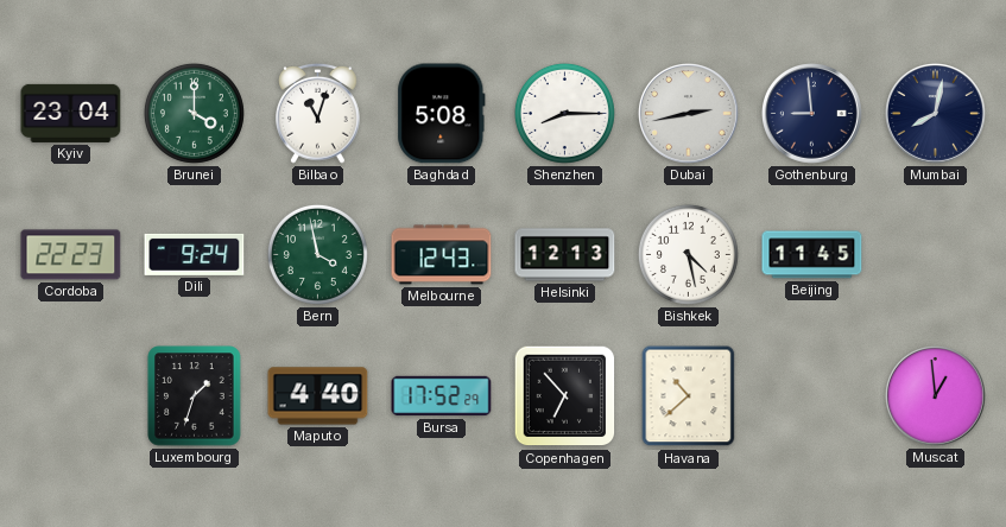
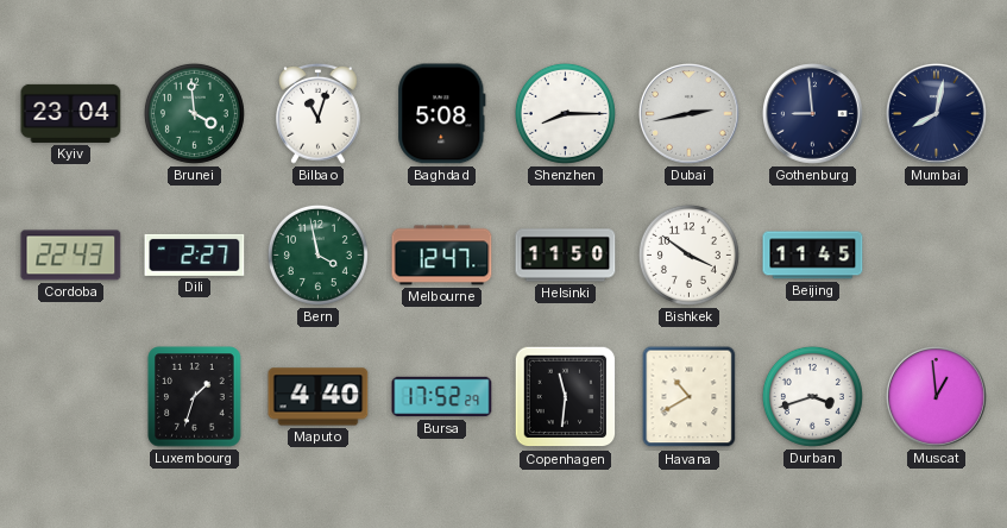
Brunei: 4:00 -> 3:59
Cordoba: 22:23 -> 22:43
Dili: 9:24 -> 2:27
Melbourne: 12:43 -> 12:47
Helsinki: 12:13 -> 11:50
Bishkek: 4:28 -> 3:51
Copenhagen: 6:53 -> 11:31
Havana: 10:38 -> 10:40
Durban: none -> 3:42
